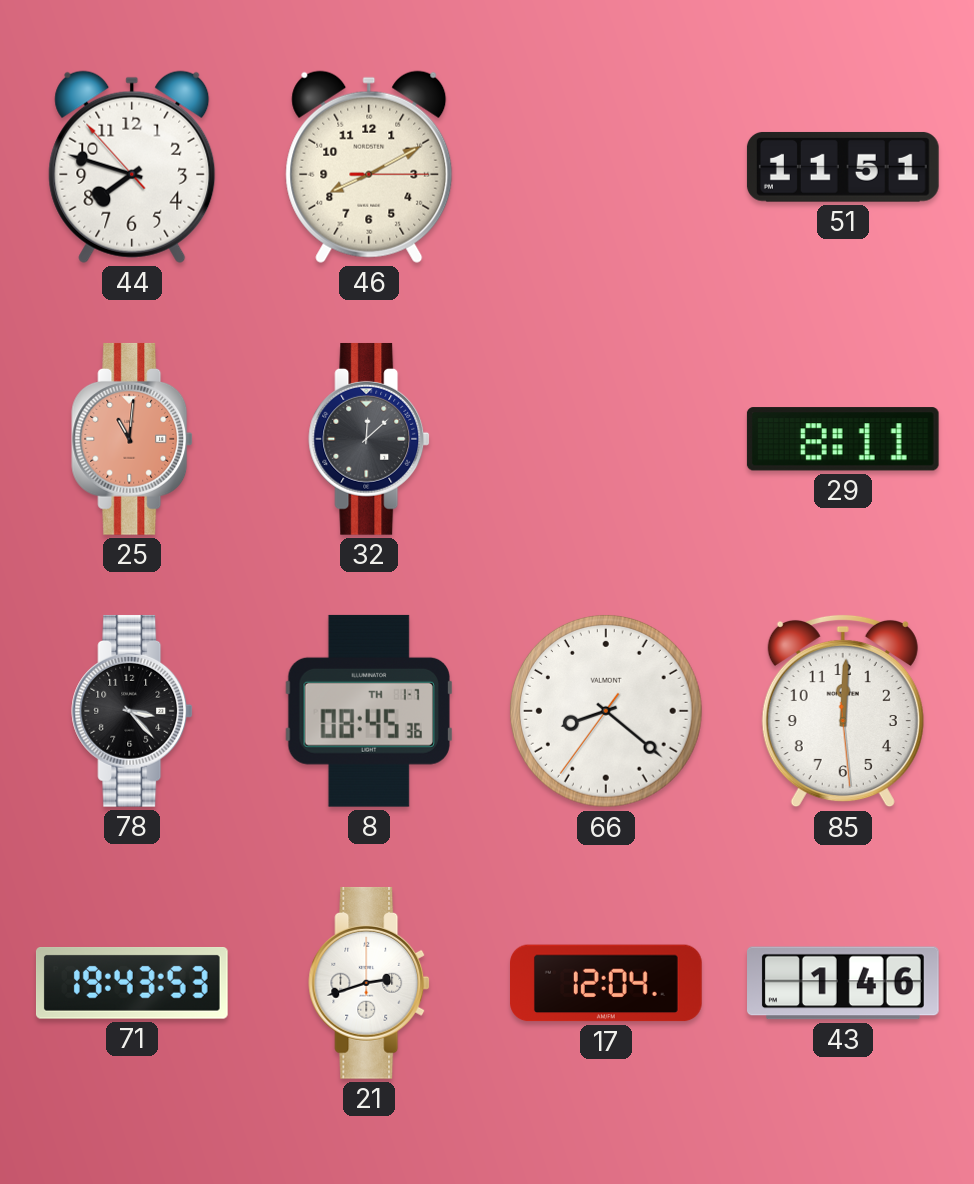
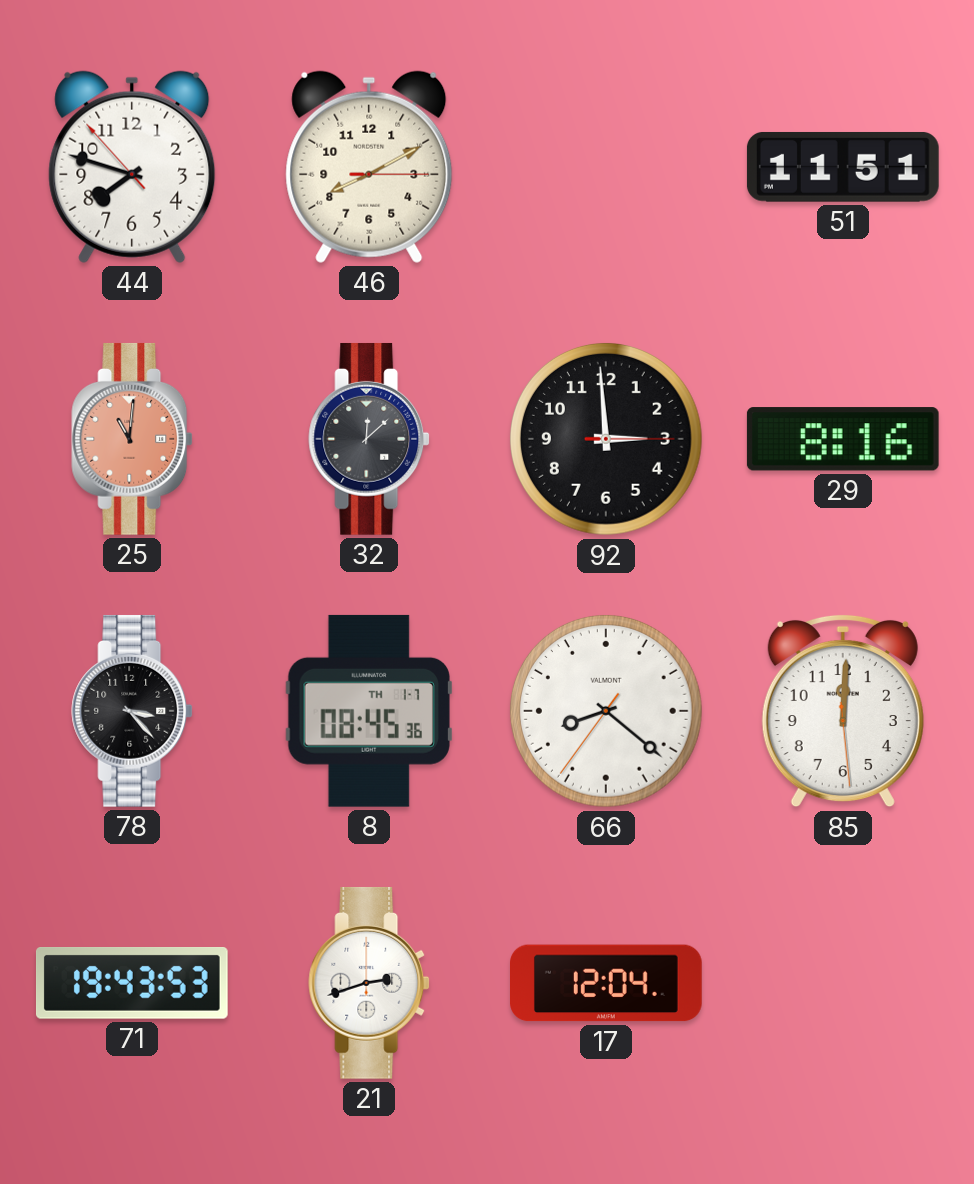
92: none -> 2:59
29: 8:11 -> 8:16
43: 1:46 -> none
